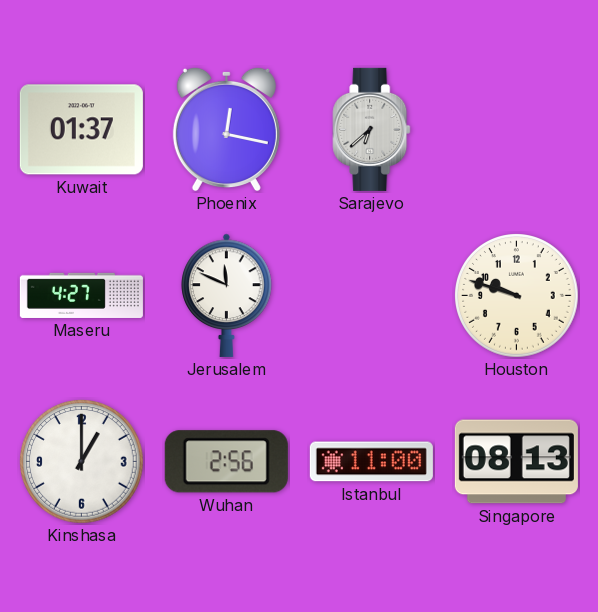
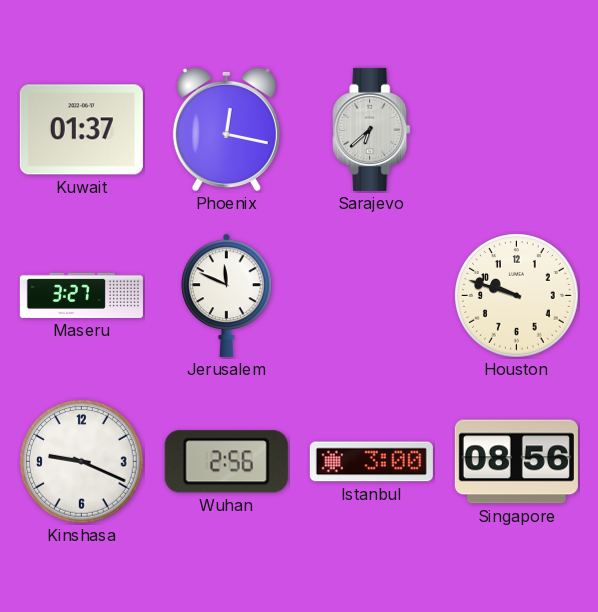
Maseru: 4:27 -> 3:27
Kinshasa: 1:00 -> 9:19
Istanbul: 11:00 -> 3:00
Singapore: 08:13 -> 08:56
